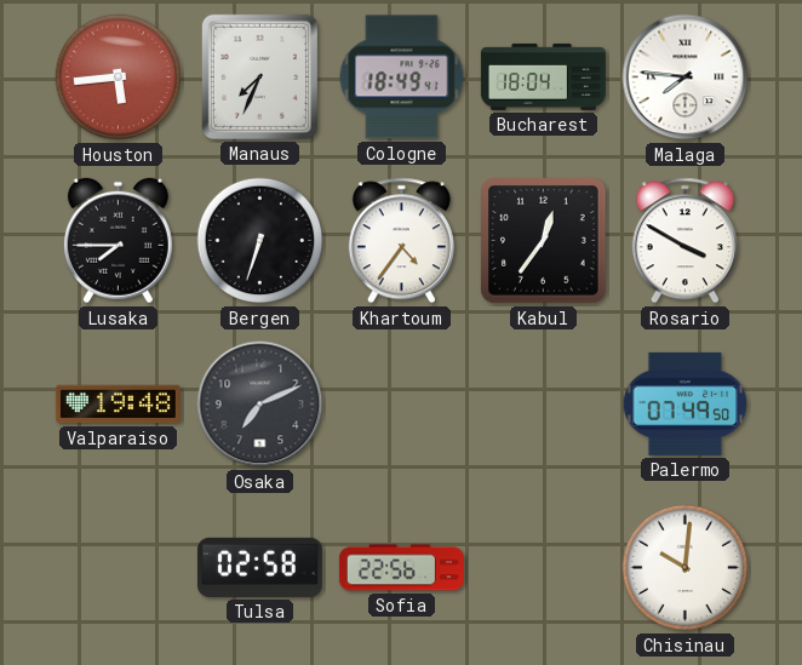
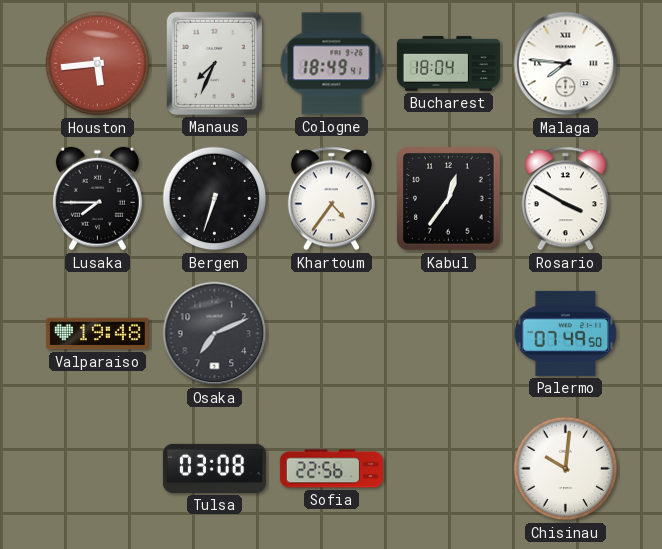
Tulsa: 02:58 -> 03:08
